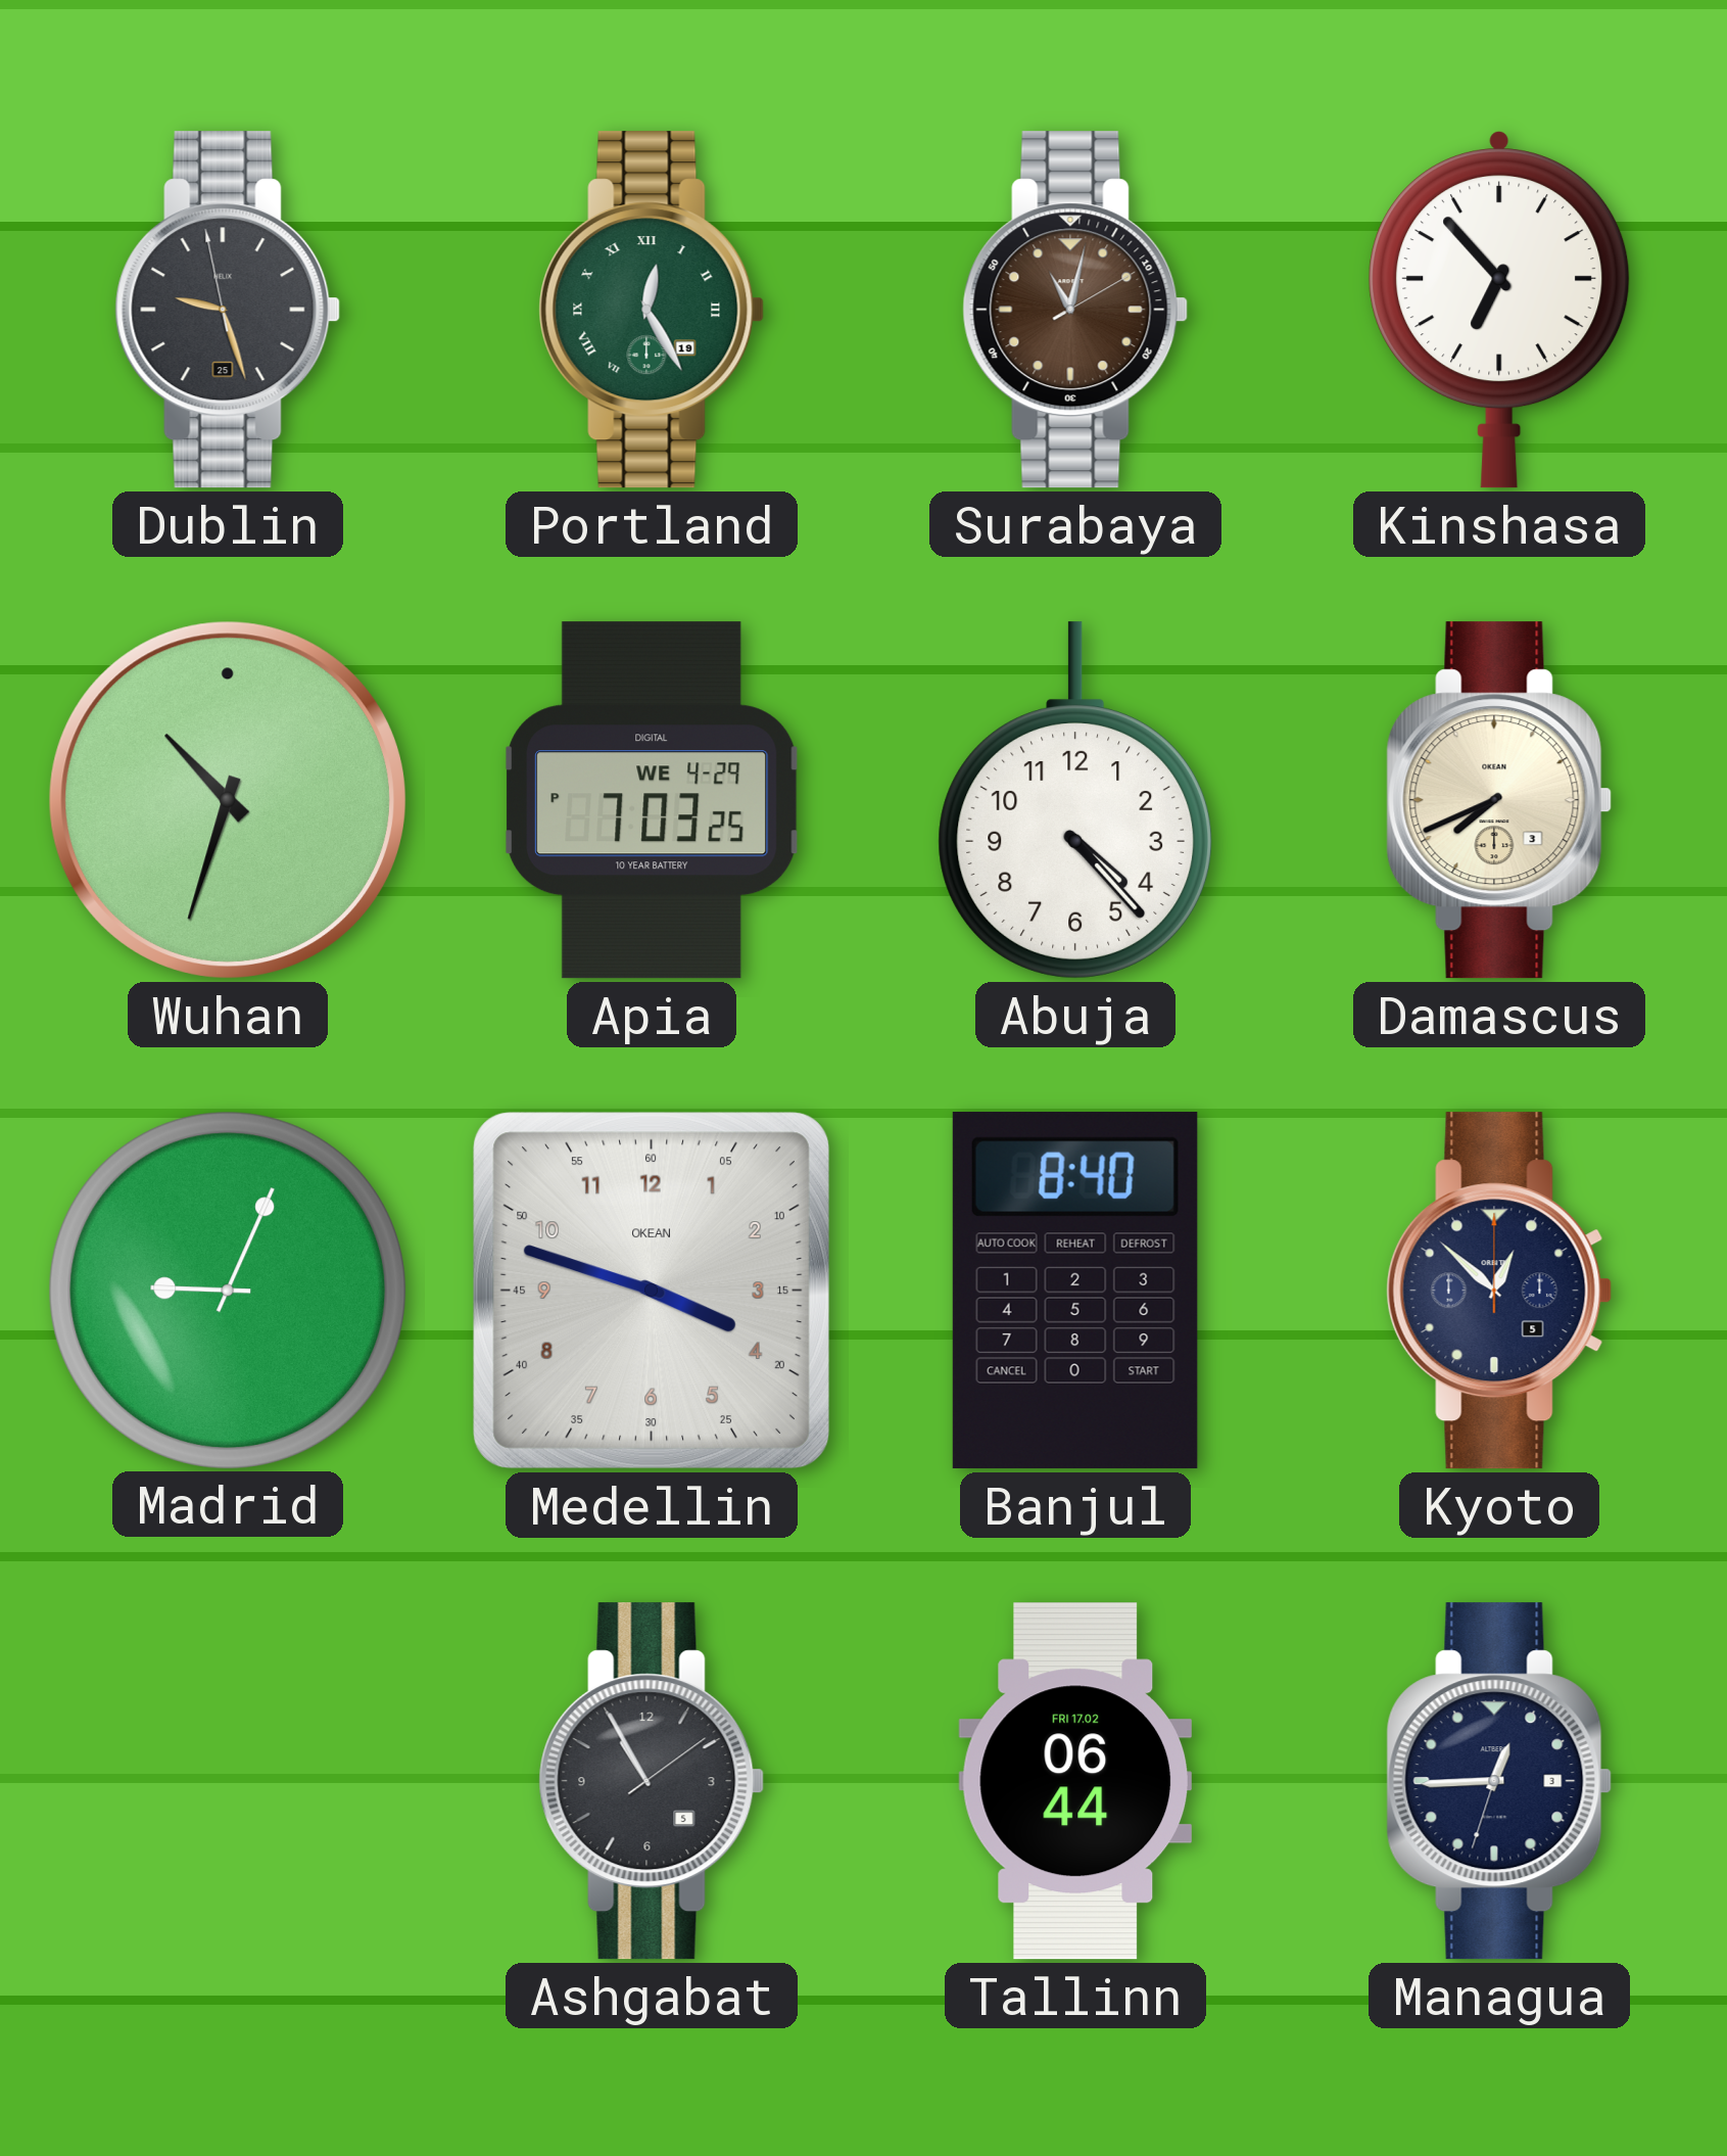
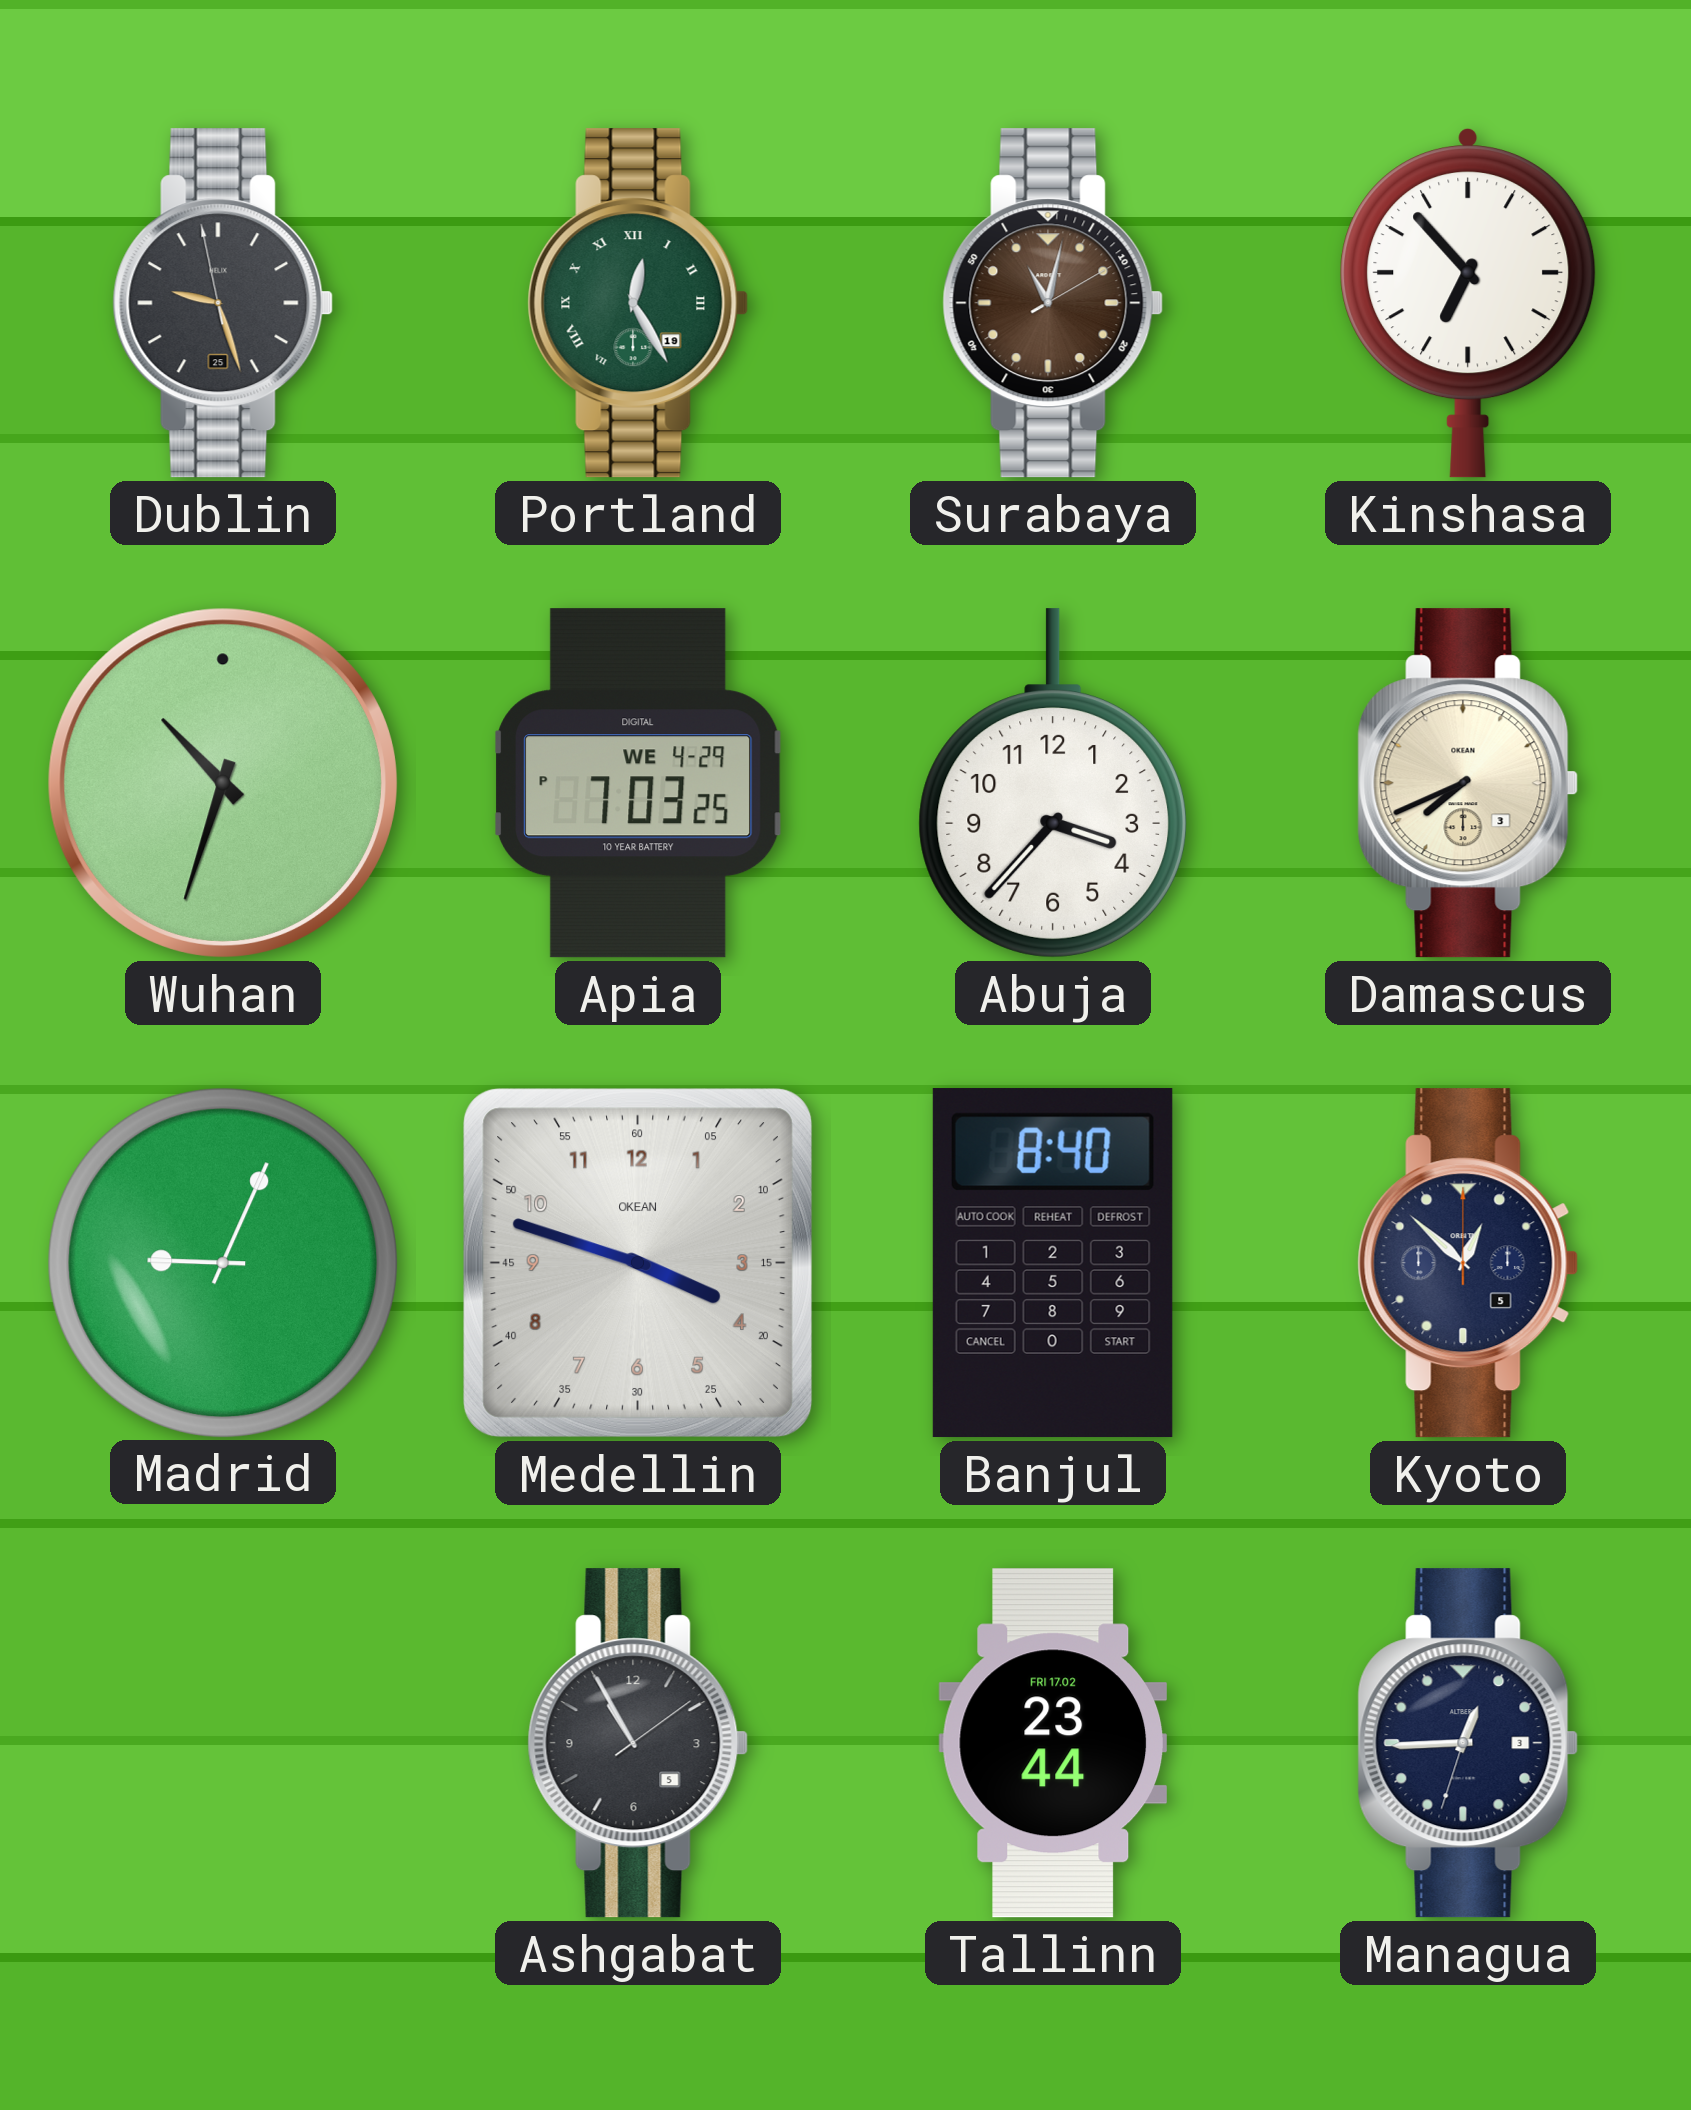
Abuja: 4:23 -> 3:37
Tallinn: 06:44 -> 23:44
